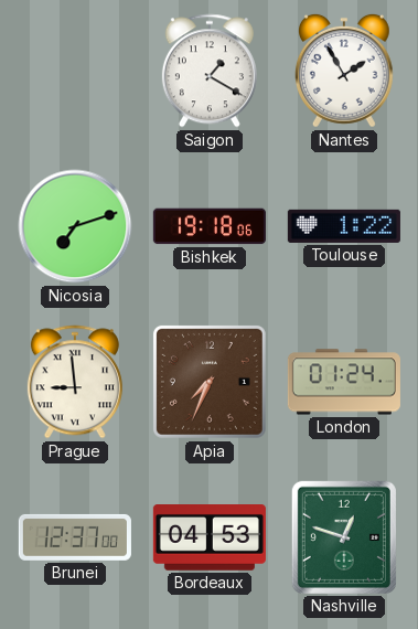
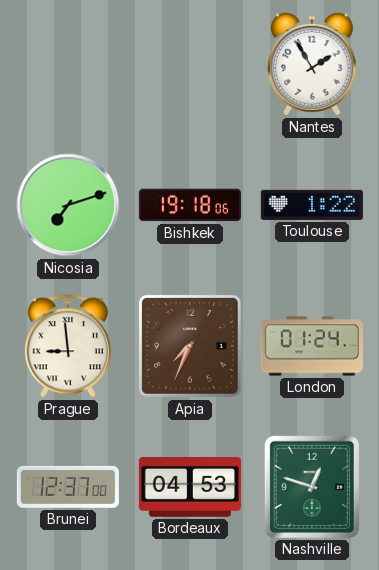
Saigon: 1:20 -> none
